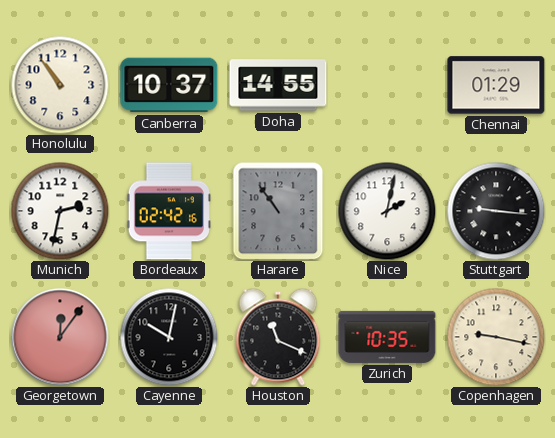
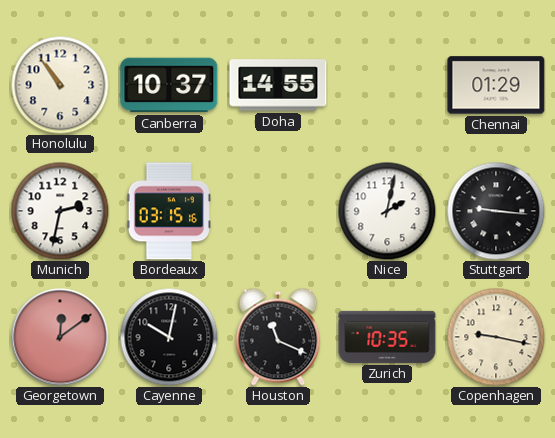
Bordeaux: 02:42 -> 03:15
Harare: 10:54 -> none
Georgetown: 12:06 -> 12:09
